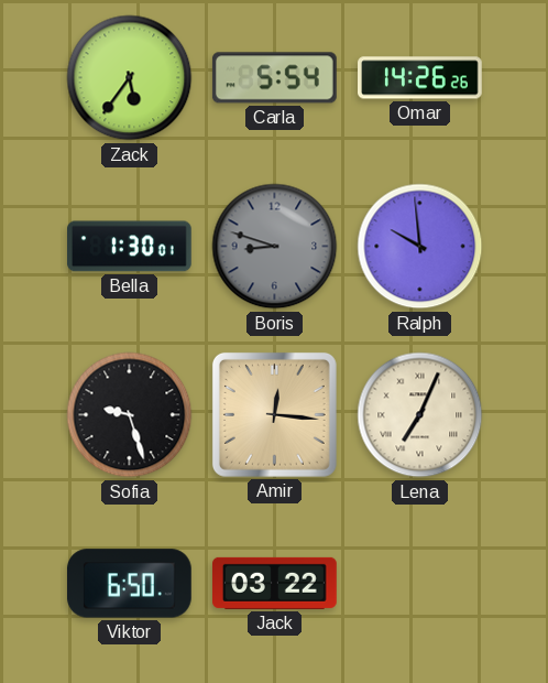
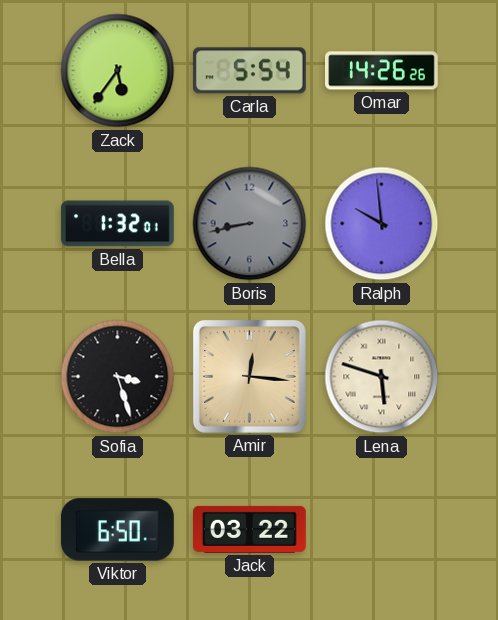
Bella: 1:30 -> 1:32
Boris: 8:48 -> 8:43
Sofia: 9:27 -> 3:27
Lena: 7:04 -> 5:48
